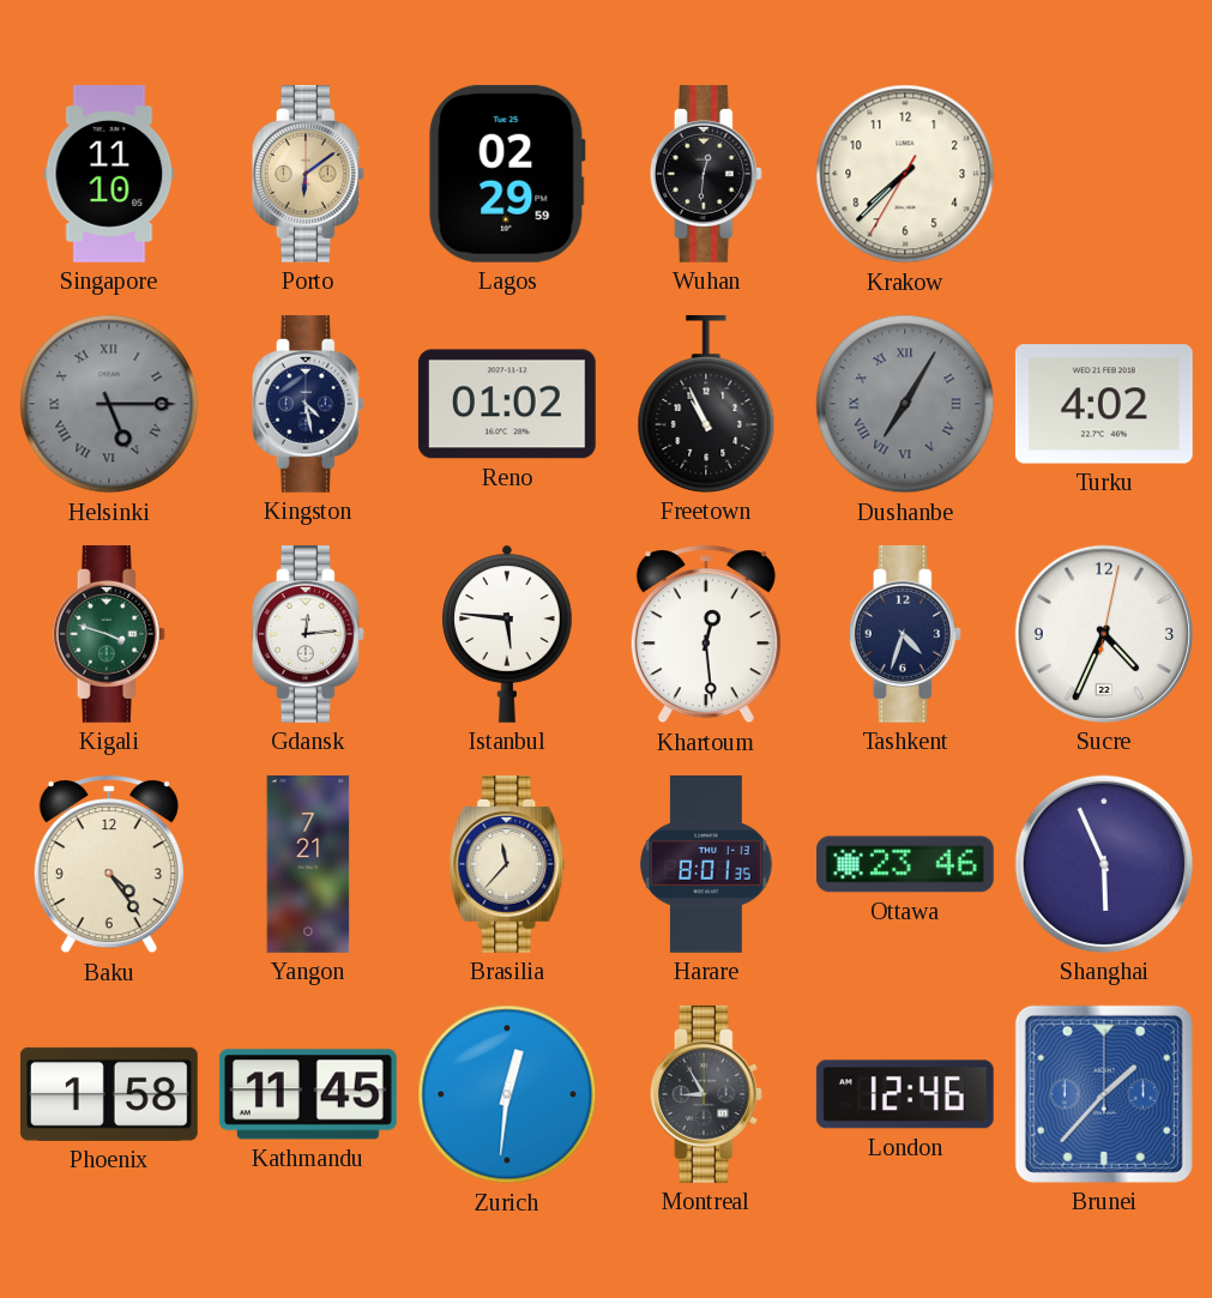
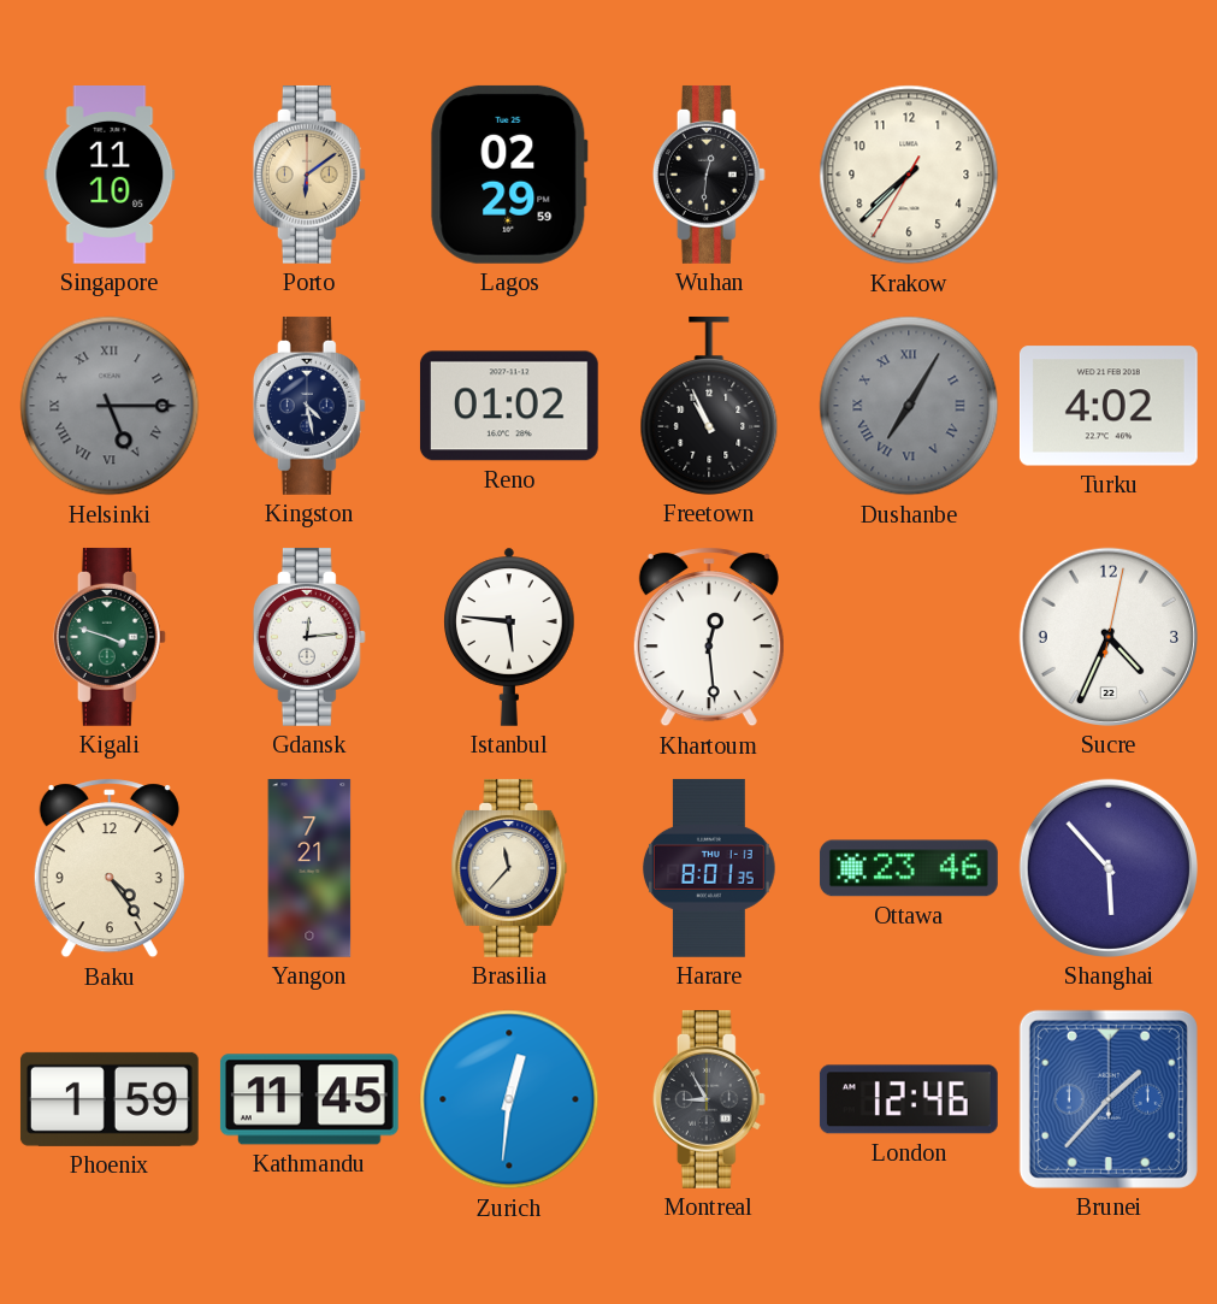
Tashkent: 4:33 -> none
Shanghai: 5:56 -> 5:53
Phoenix: 1:58 -> 1:59
